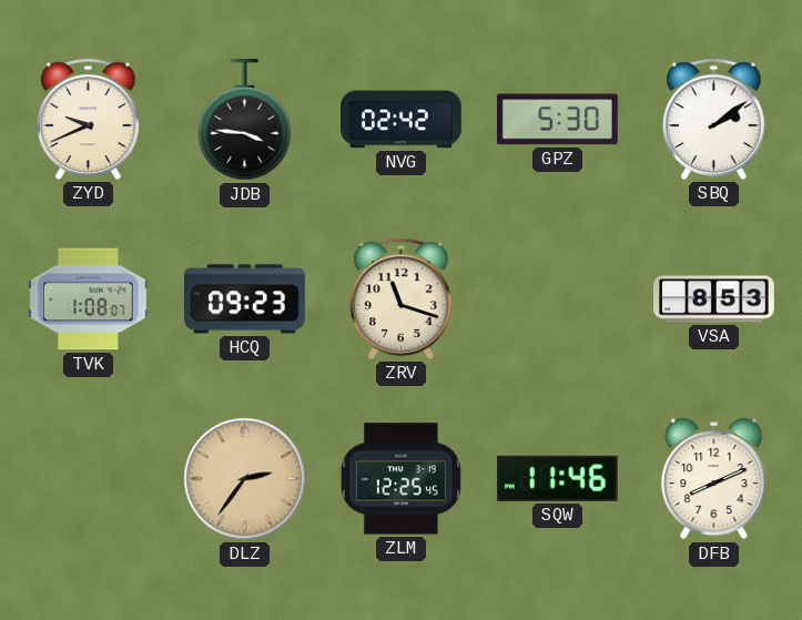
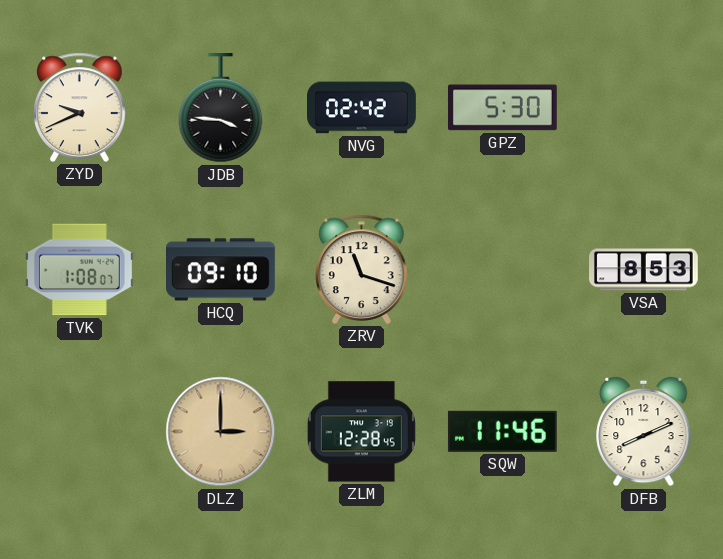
SBQ: 2:09 -> none
HCQ: 09:23 -> 09:10
DLZ: 2:36 -> 3:00
ZLM: 12:25 -> 12:28
